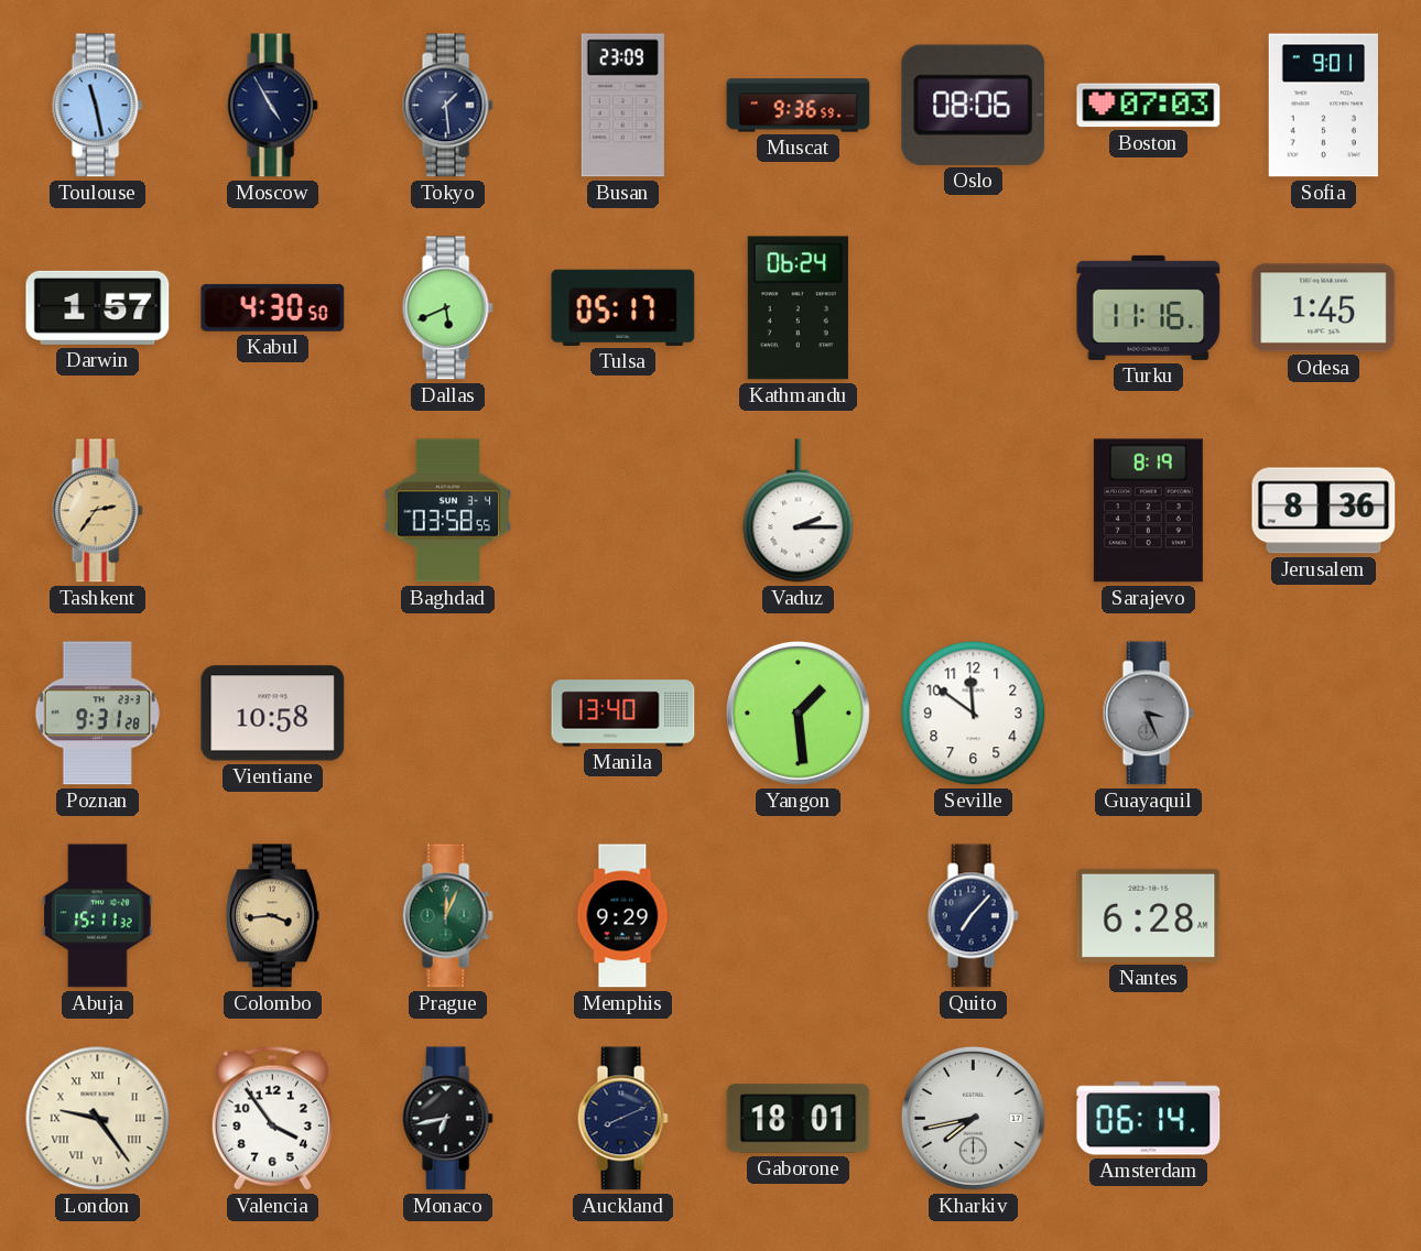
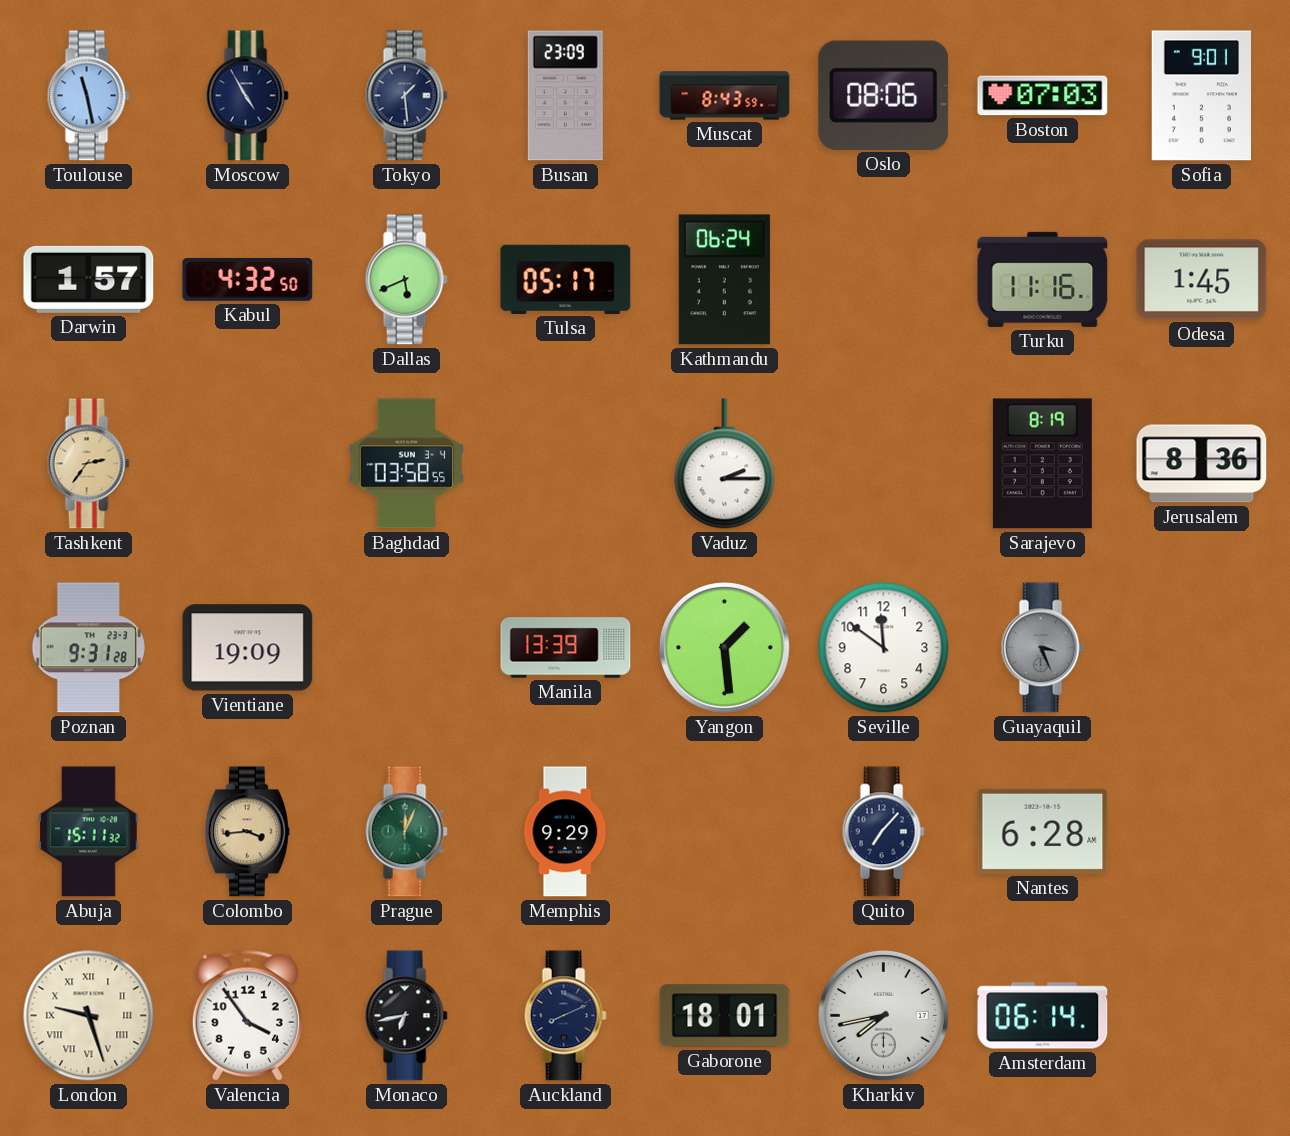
Muscat: 9:36 -> 8:43
Kabul: 4:30 -> 4:32
Vientiane: 10:58 -> 19:09
Manila: 13:40 -> 13:39
London: 9:24 -> 9:27
